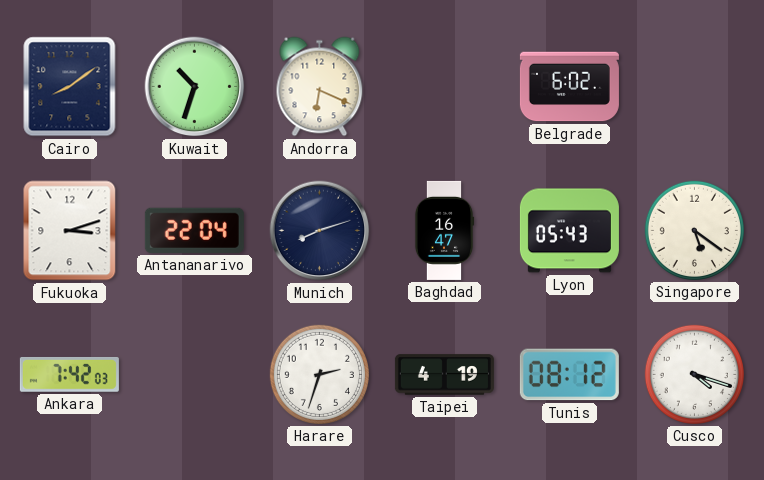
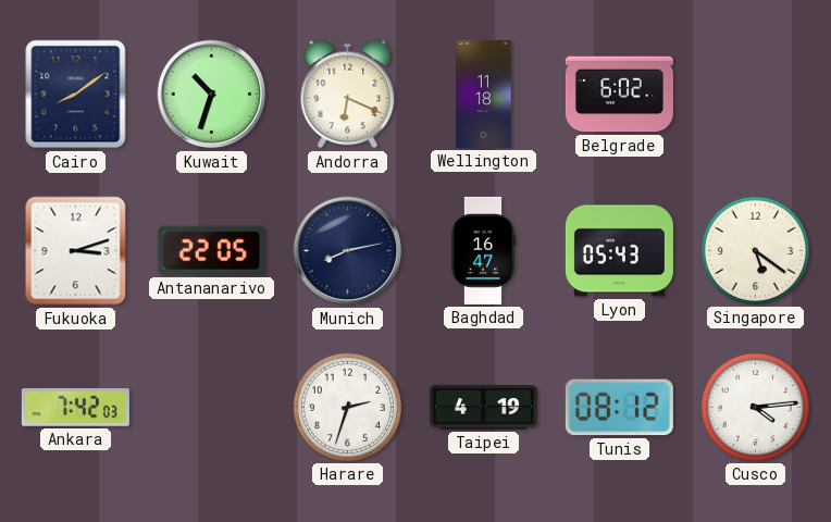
Wellington: none -> 11:18
Antananarivo: 22:04 -> 22:05
Munich: 8:12 -> 8:13
Cusco: 4:18 -> 4:14
